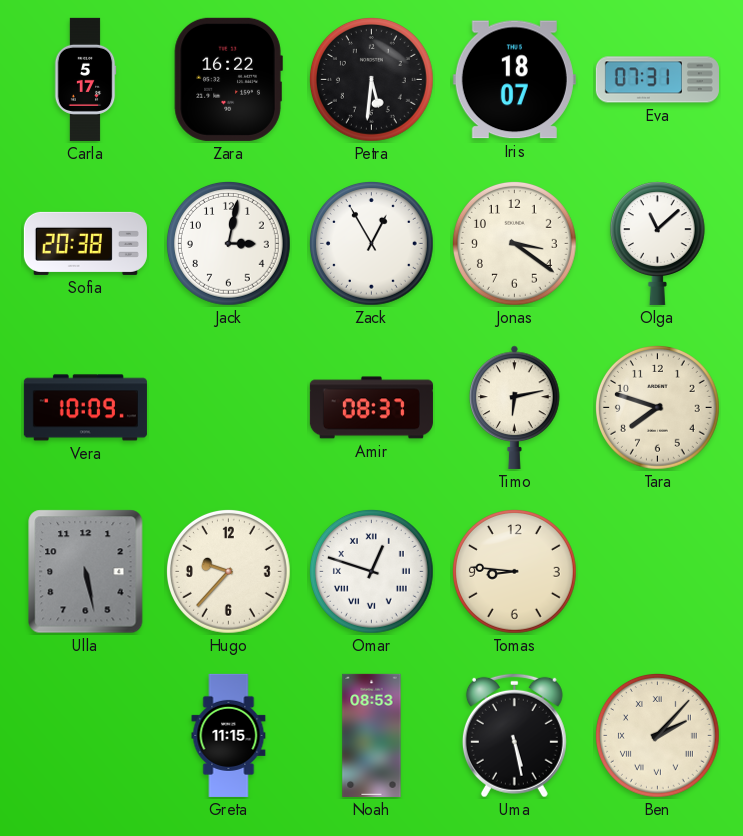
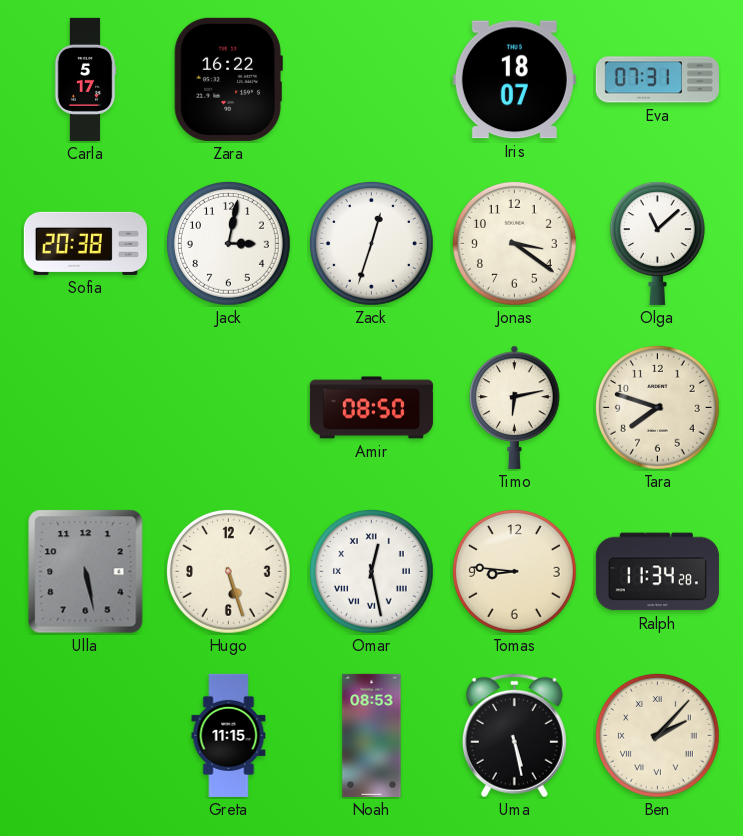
Petra: 5:31 -> none
Zack: 12:55 -> 12:33
Vera: 10:09 -> none
Amir: 08:37 -> 08:50
Hugo: 9:37 -> 5:27
Omar: 12:48 -> 12:28
Ralph: none -> 11:34
